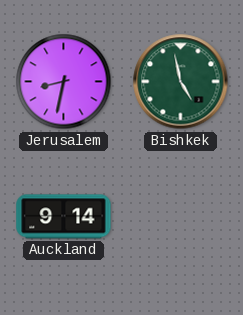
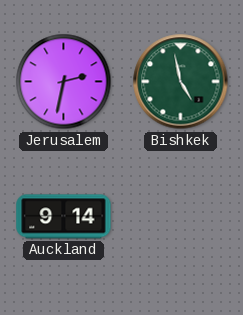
Jerusalem: 8:32 -> 2:32
